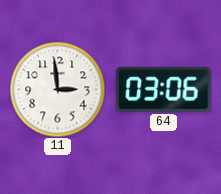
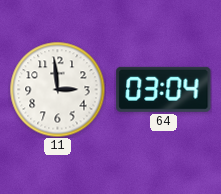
64: 03:06 -> 03:04
